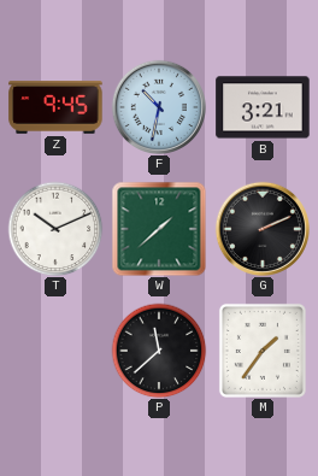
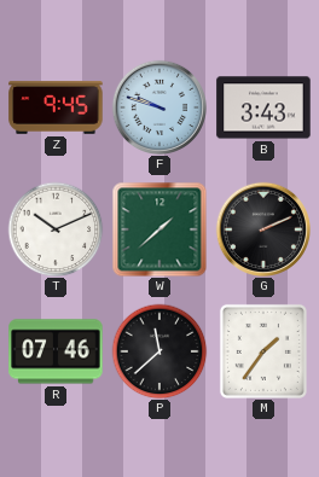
F: 10:32 -> 9:48
B: 3:21 -> 3:43
R: none -> 07:46
